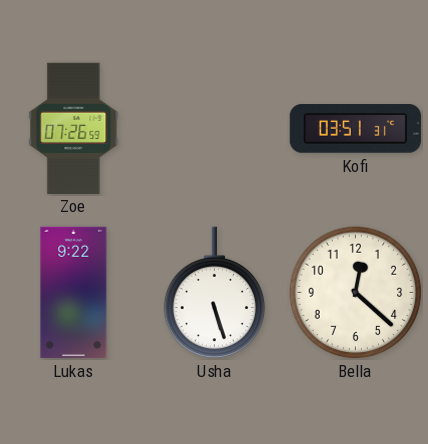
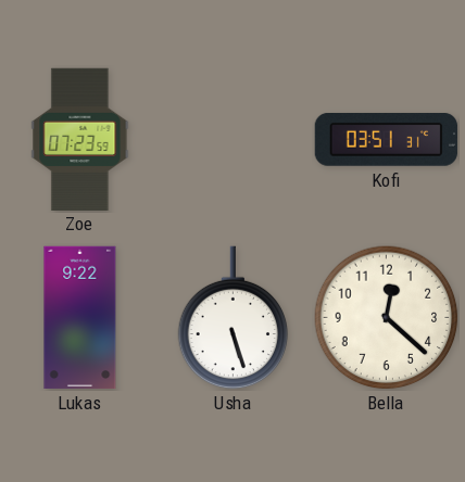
Zoe: 07:26 -> 07:23
